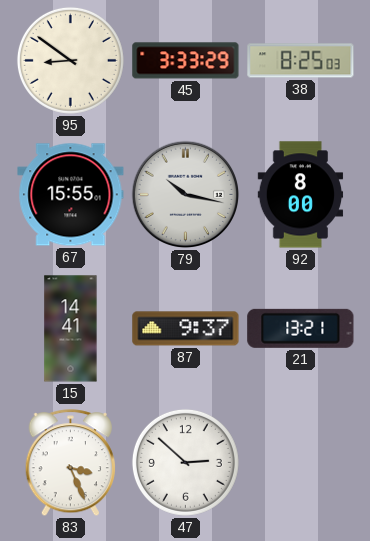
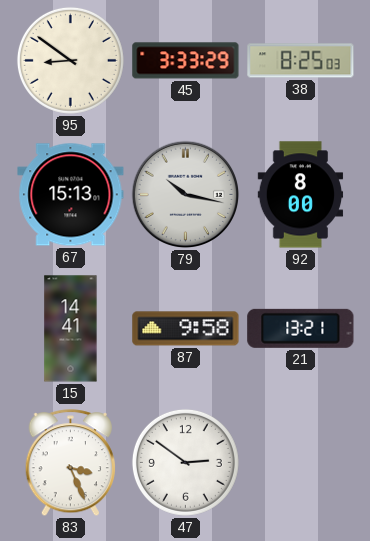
67: 15:55 -> 15:13
87: 9:37 -> 9:58
47: 2:52 -> 2:51
